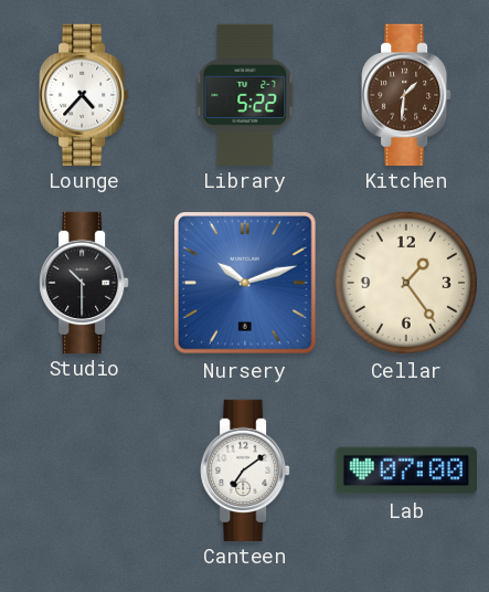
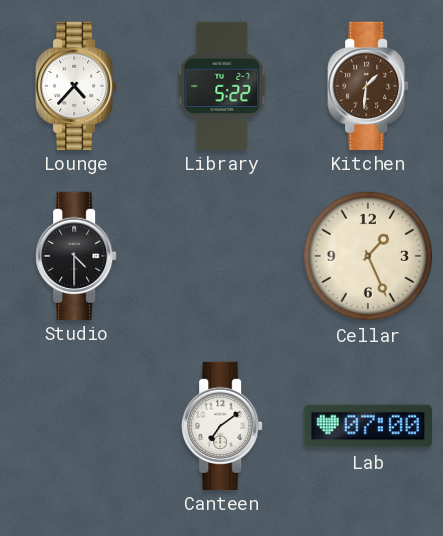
Studio: 10:30 -> 4:30
Nursery: 10:12 -> none
Cellar: 1:24 -> 1:26
